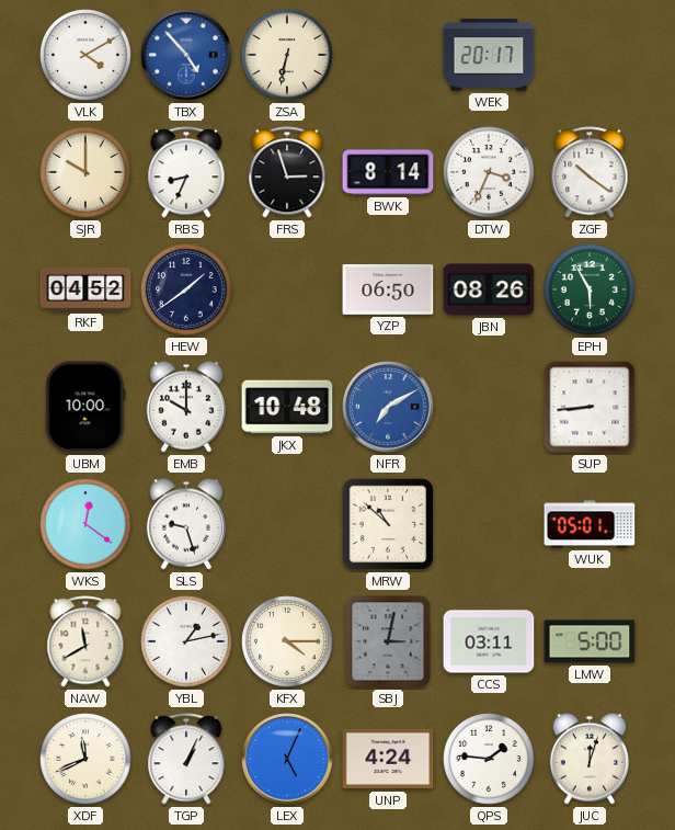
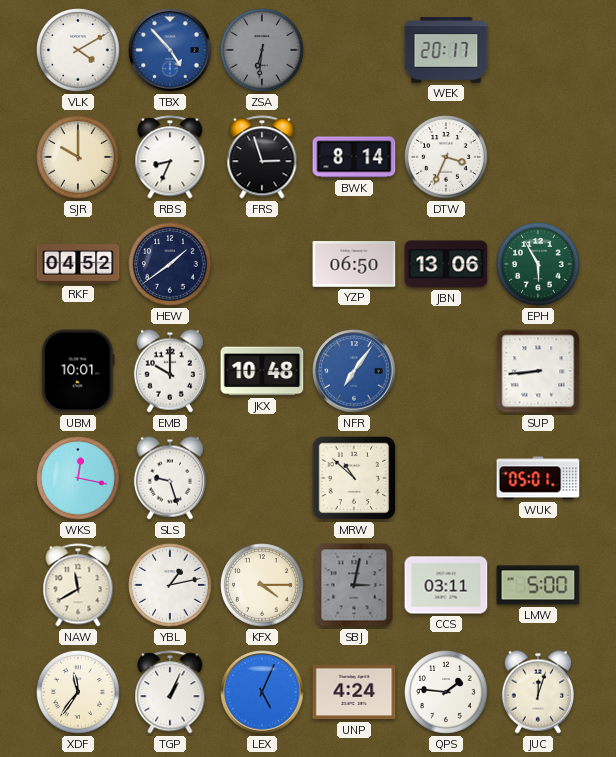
ZSA: 6:32 -> 6:31
ZSA dial: cream -> grey
ZGF: 10:21 -> none
JBN: 08:26 -> 13:06
UBM: 10:00 -> 10:01
NFR: 7:10 -> 7:06
WKS: 12:21 -> 12:17
XDF: 11:41 -> 11:36
